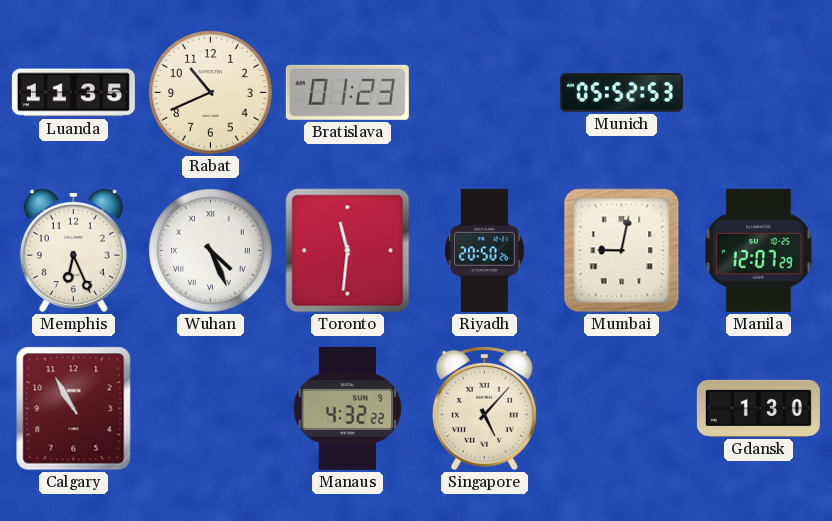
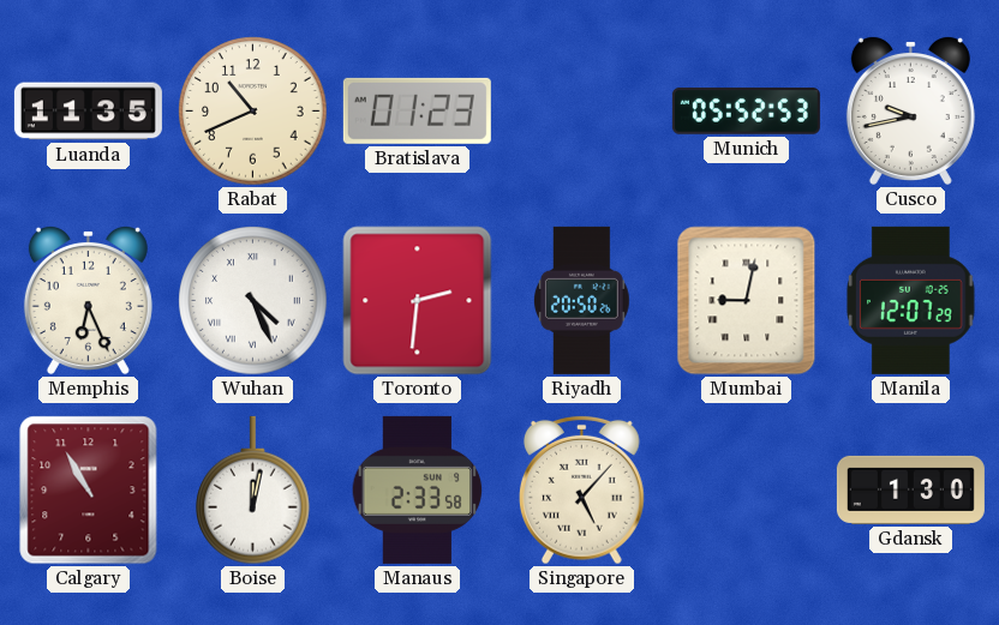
Cusco: none -> 9:43
Toronto: 11:31 -> 2:31
Boise: none -> 12:02
Manaus: 4:32 -> 2:33
